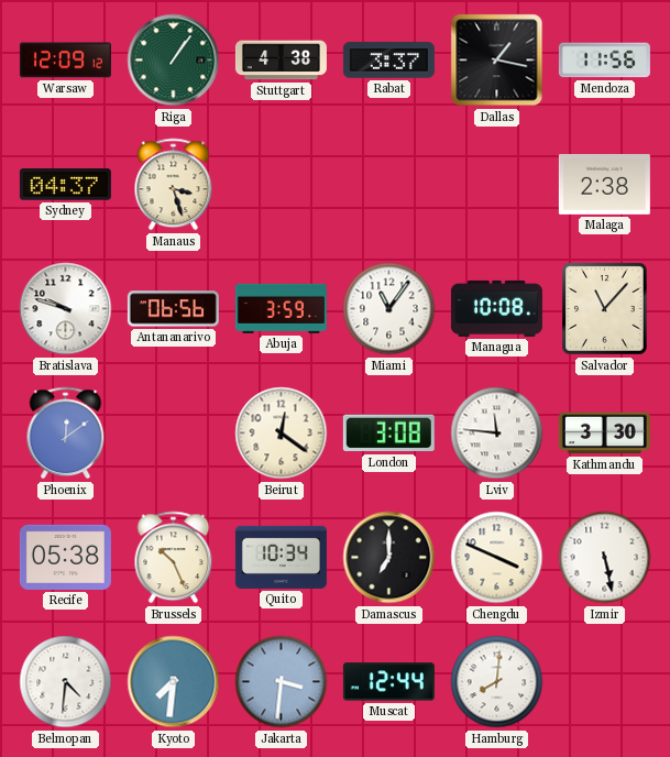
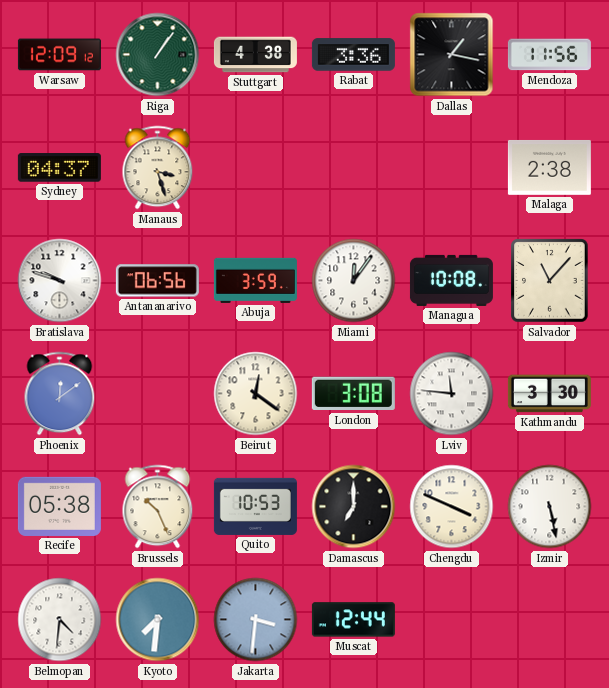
Rabat: 3:37 -> 3:36
Miami: 11:06 -> 12:06
Quito: 10:34 -> 10:53
Hamburg: 8:01 -> none
